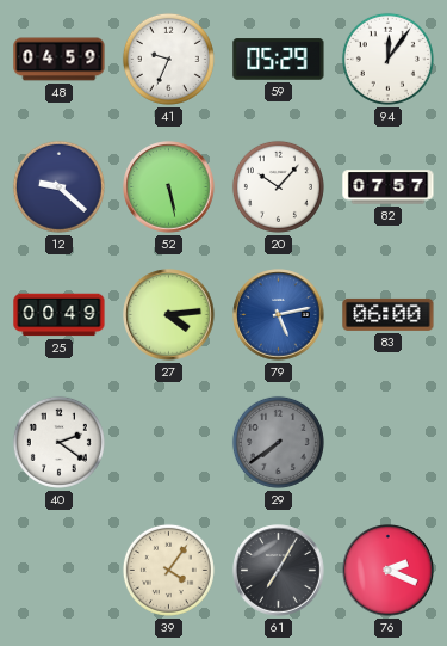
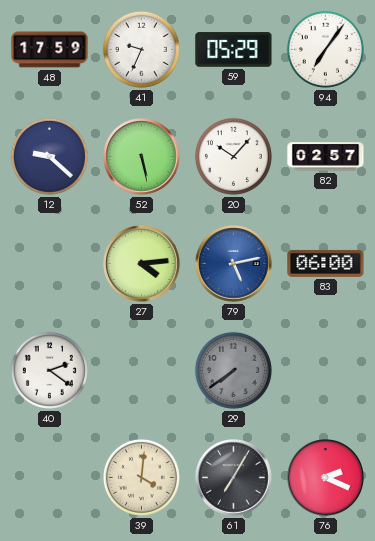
48: 04:59 -> 17:59
94: 12:06 -> 7:06
82: 07:57 -> 02:57
25: 00:49 -> none
39: 4:06 -> 4:01
